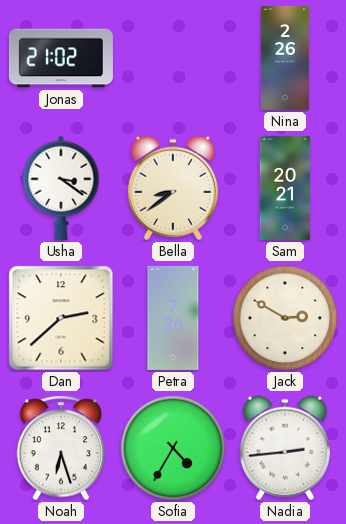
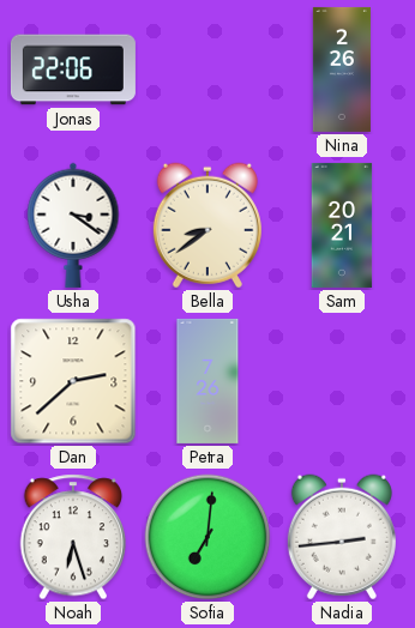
Jonas: 21:02 -> 22:06
Jack: 2:50 -> none
Sofia: 4:35 -> 7:01
